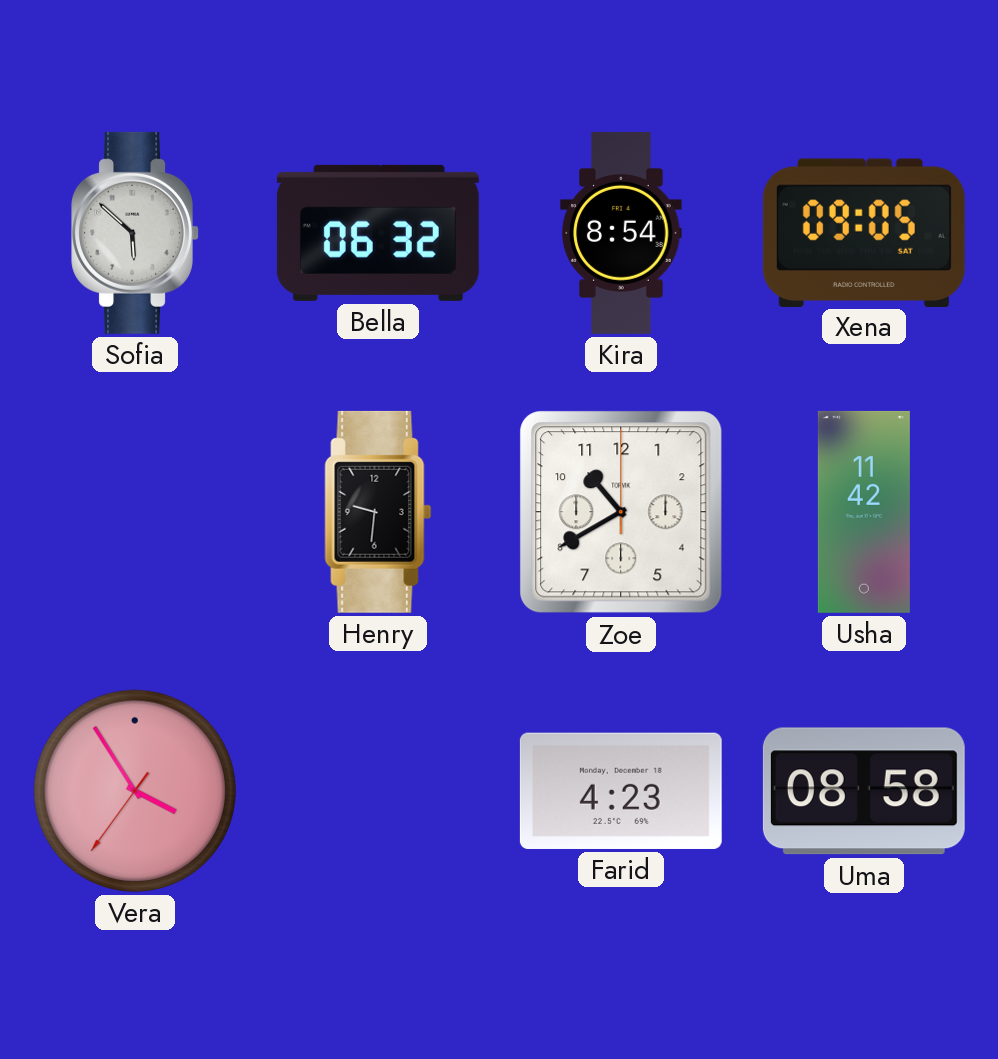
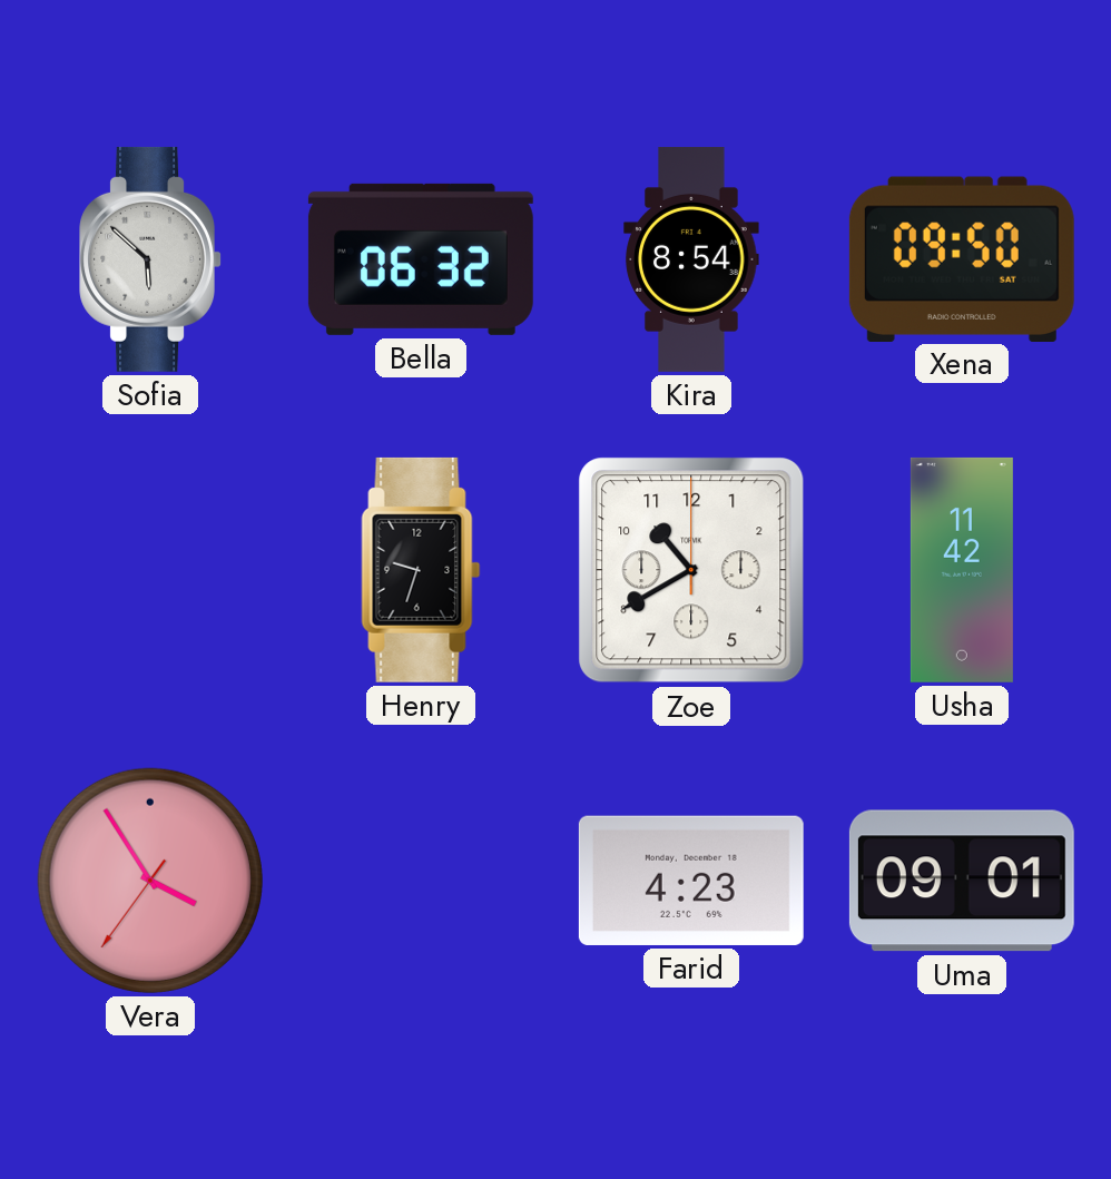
Xena: 09:05 -> 09:50
Henry: 9:31 -> 9:33
Uma: 08:58 -> 09:01
